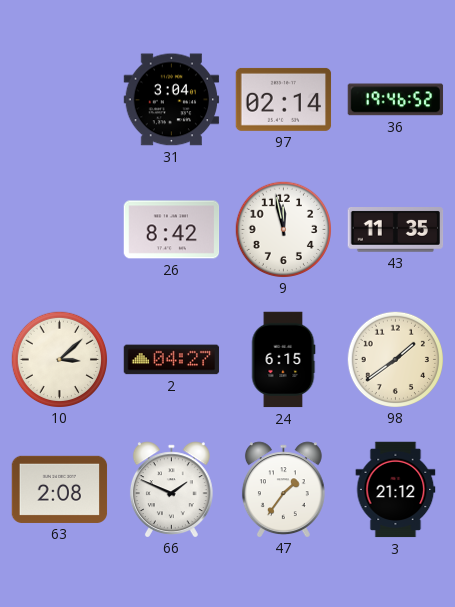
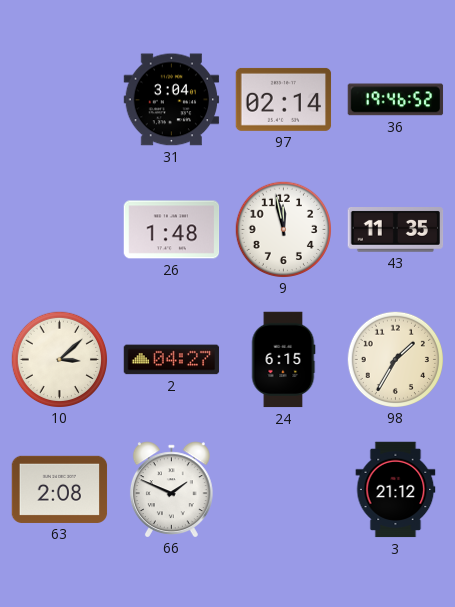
26: 8:42 -> 1:48
98: 1:39 -> 1:35
47: 1:36 -> none
